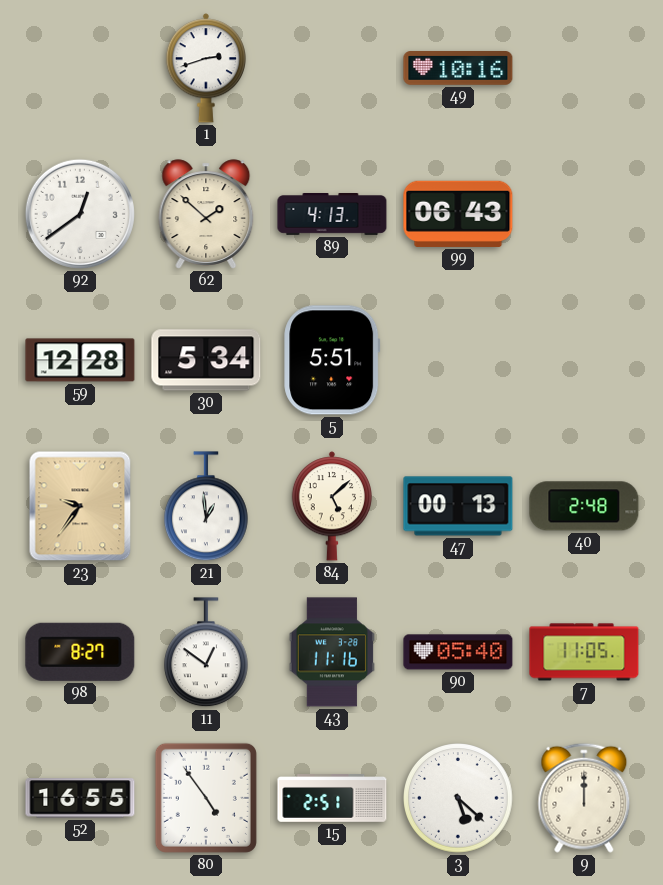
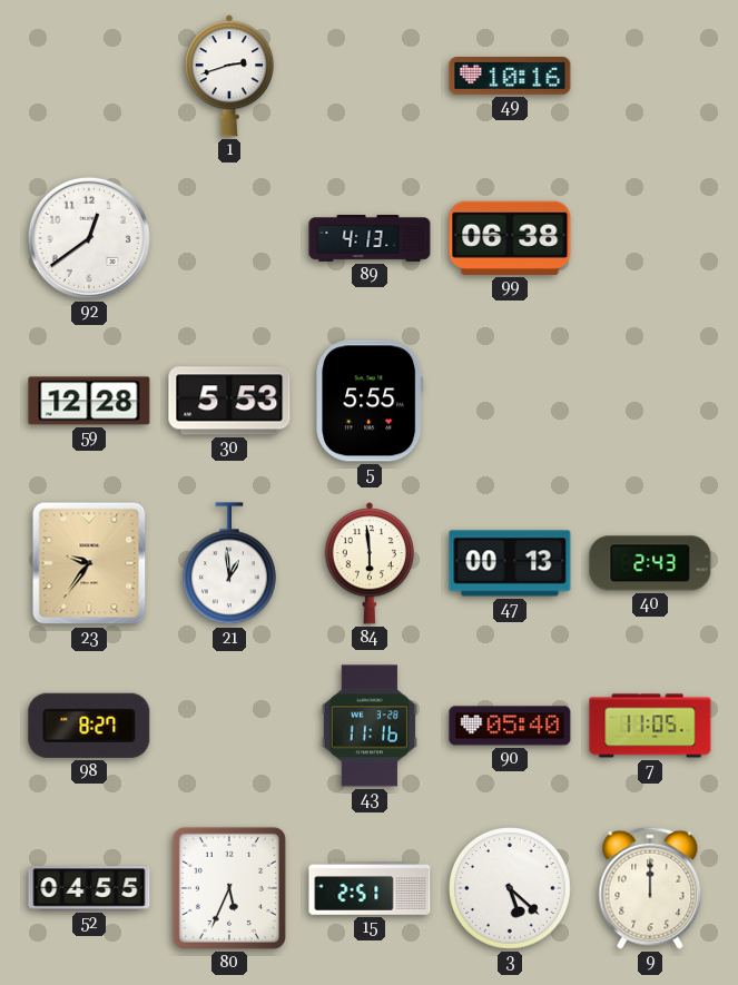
62: 1:52 -> none
99: 06:43 -> 06:38
30: 5:34 -> 5:53
5: 5:51 -> 5:55
84: 5:08 -> 5:59
40: 2:48 -> 2:43
11: 12:51 -> none
52: 16:55 -> 04:55
80: 4:54 -> 5:34
